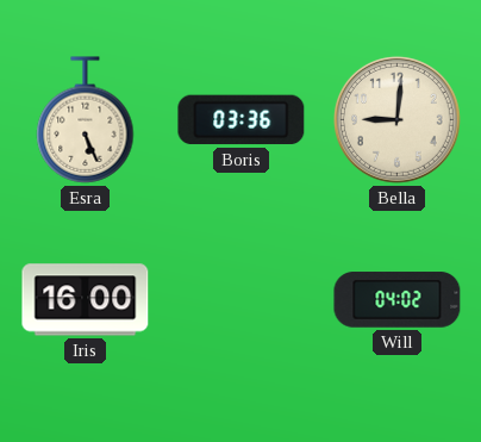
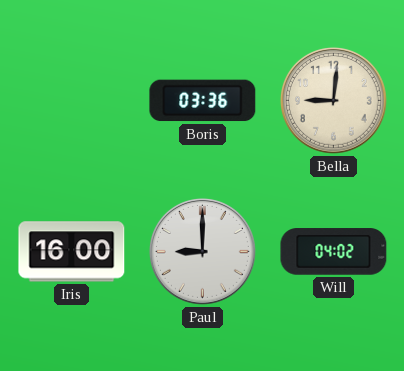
Esra: 5:26 -> none
Paul: none -> 9:00
